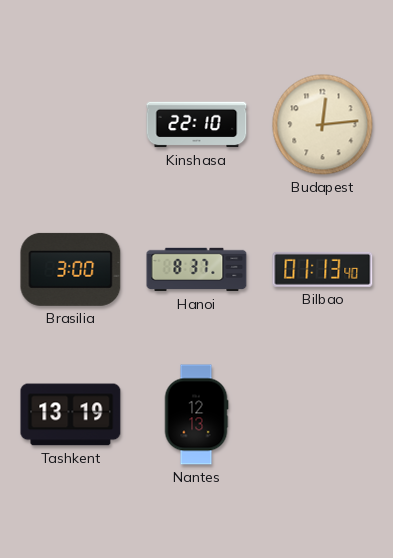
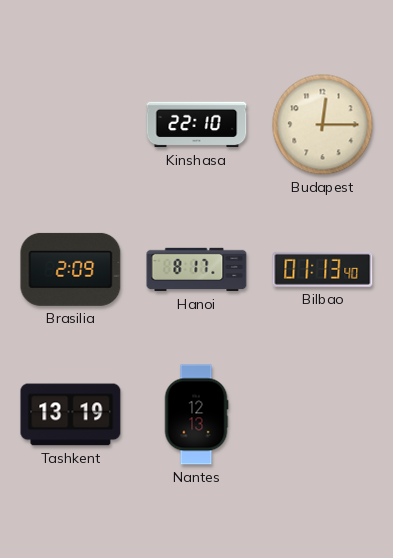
Budapest: 12:14 -> 12:15
Brasilia: 3:00 -> 2:09
Hanoi: 8:37 -> 8:17
